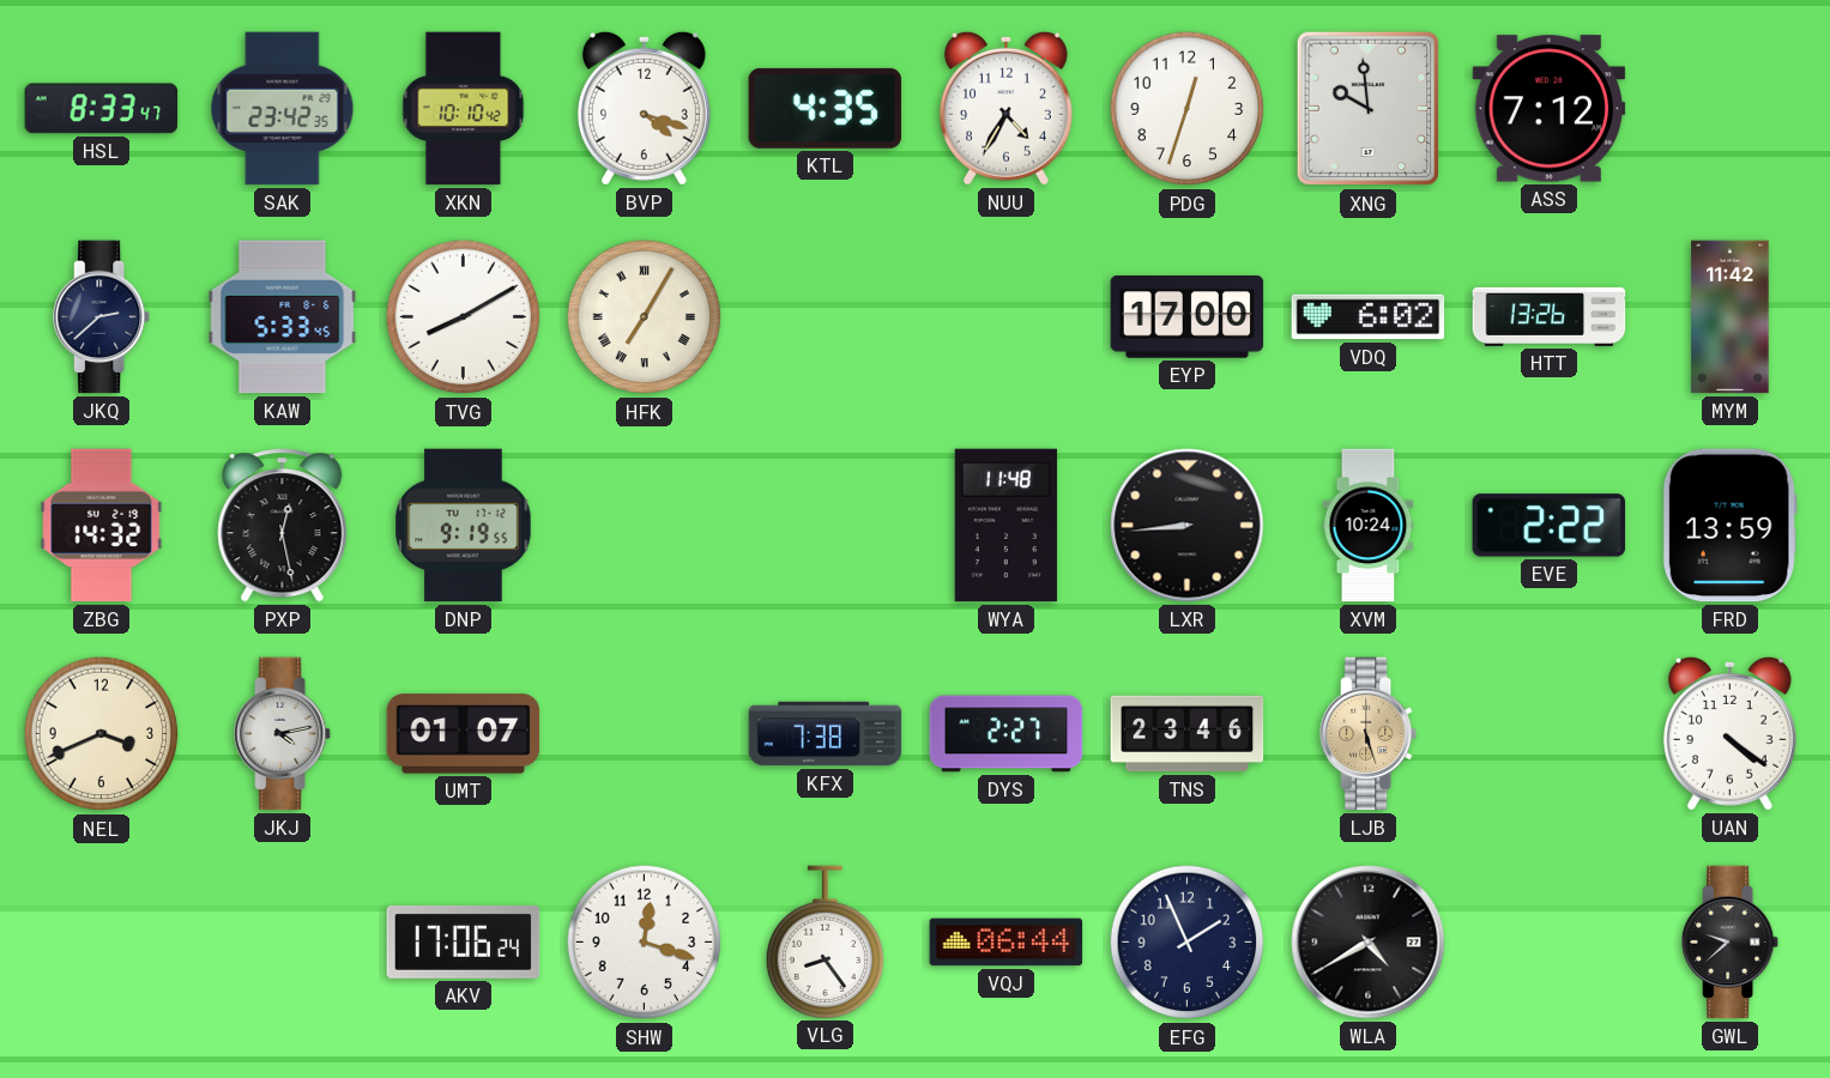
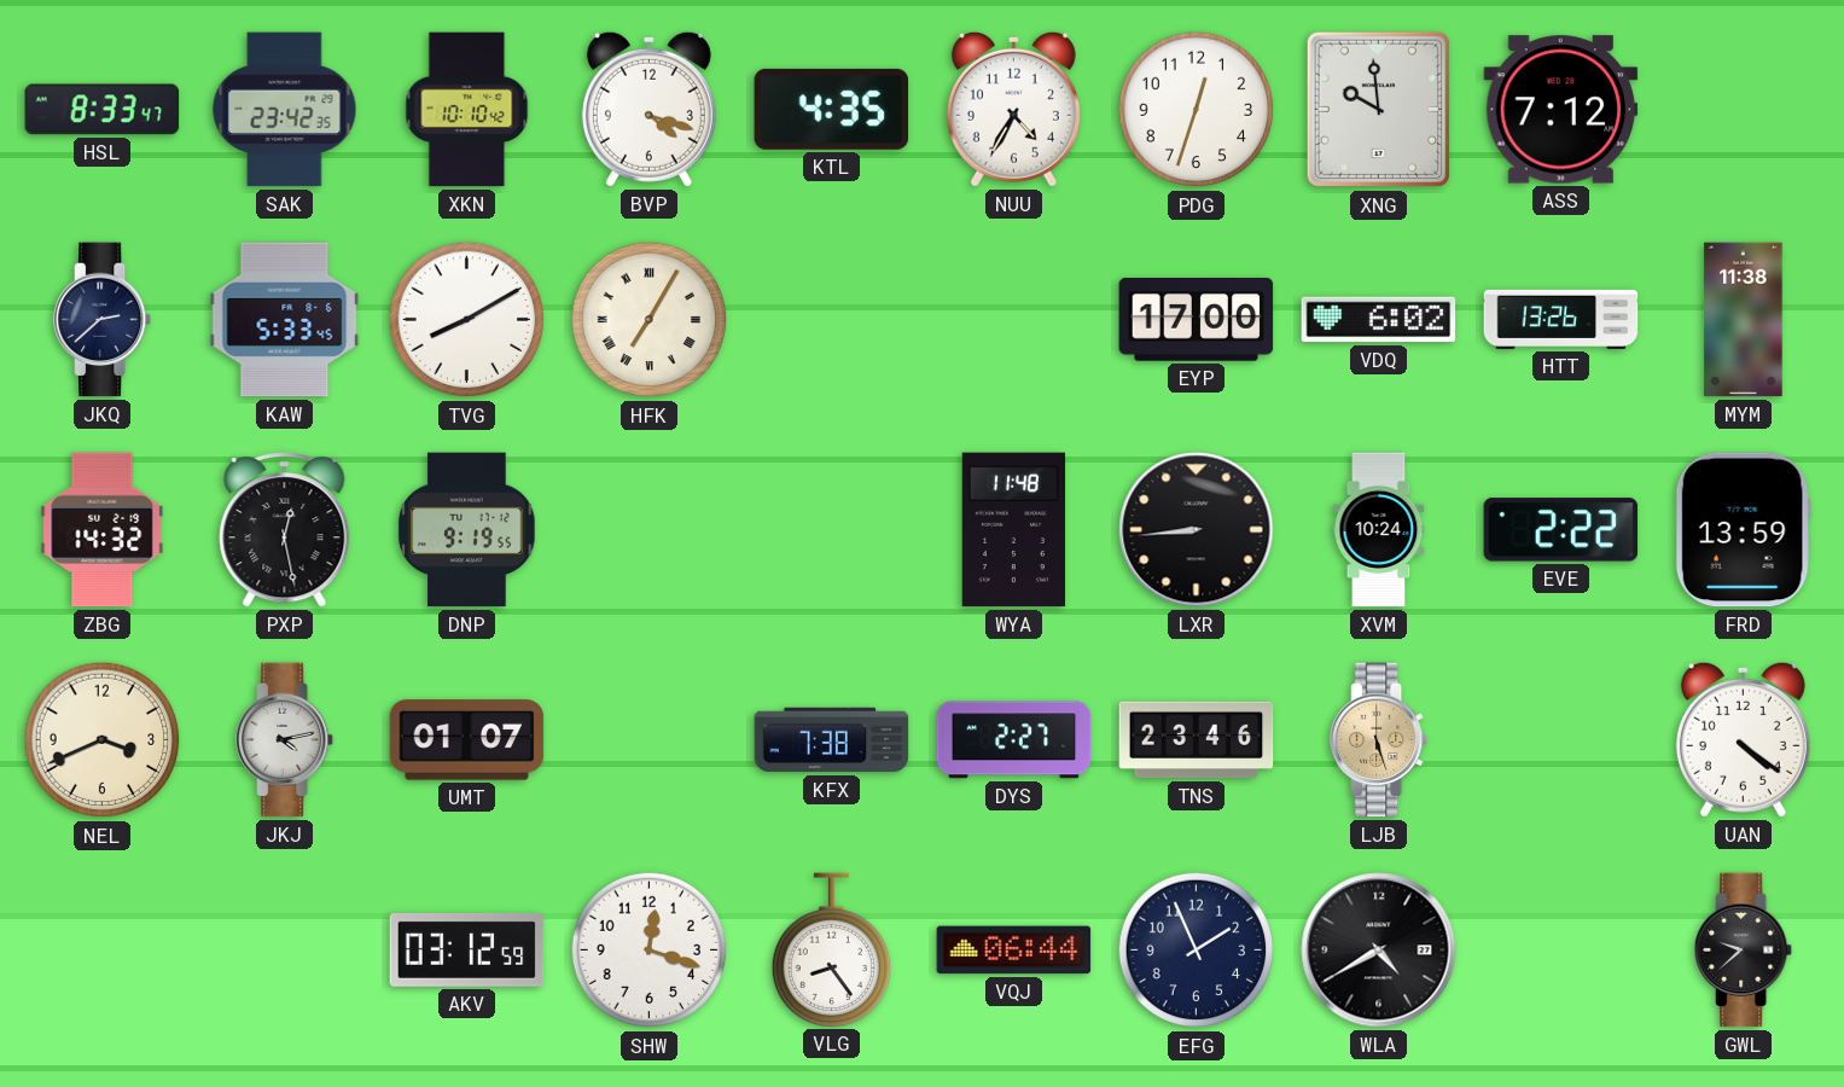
MYM: 11:42 -> 11:38
AKV: 17:06 -> 03:12
